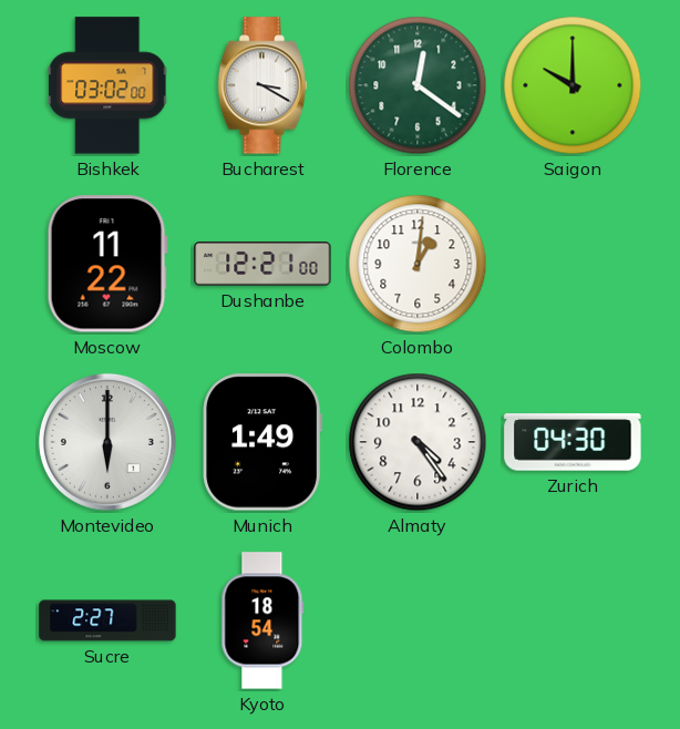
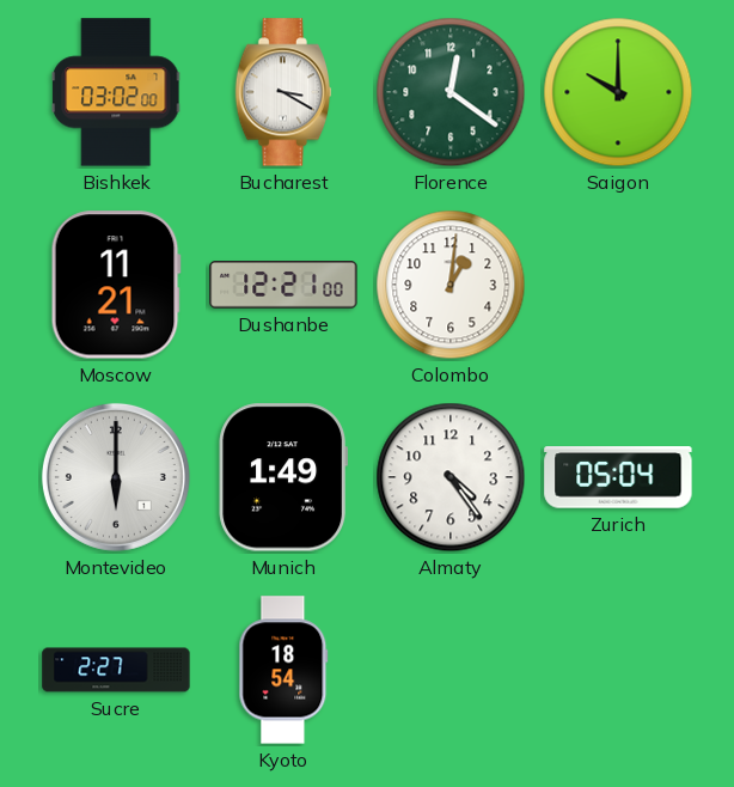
Moscow: 11:22 -> 11:21
Zurich: 04:30 -> 05:04
